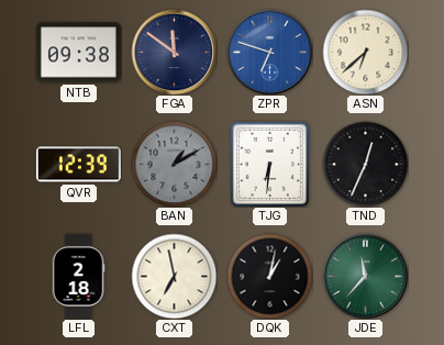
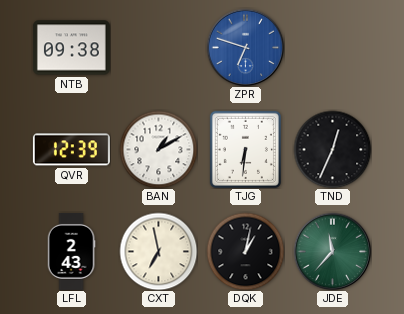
FGA: 11:51 -> none
ASN: 6:38 -> none
BAN dial: grey -> white
LFL: 2:18 -> 2:43
